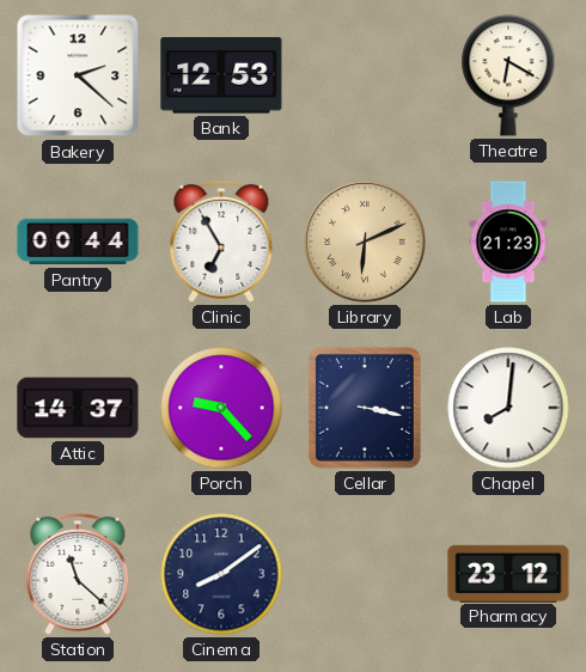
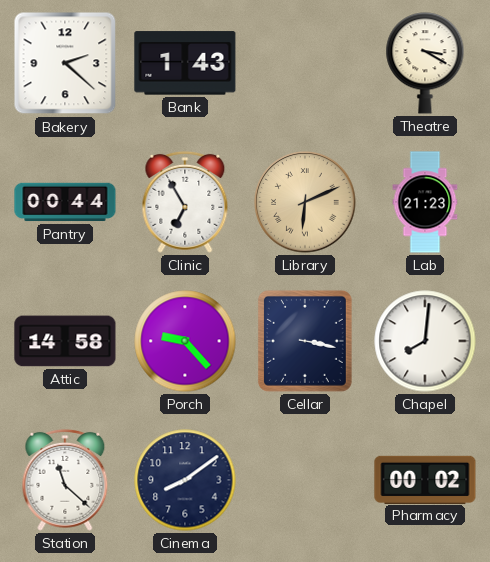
Bank: 12:53 -> 1:43
Theatre: 6:20 -> 3:20
Attic: 14:37 -> 14:58
Pharmacy: 23:12 -> 00:02
